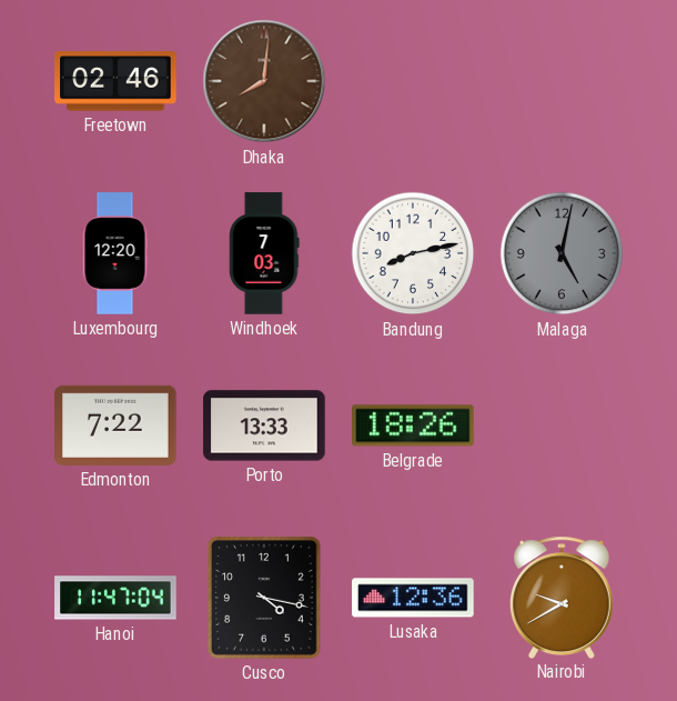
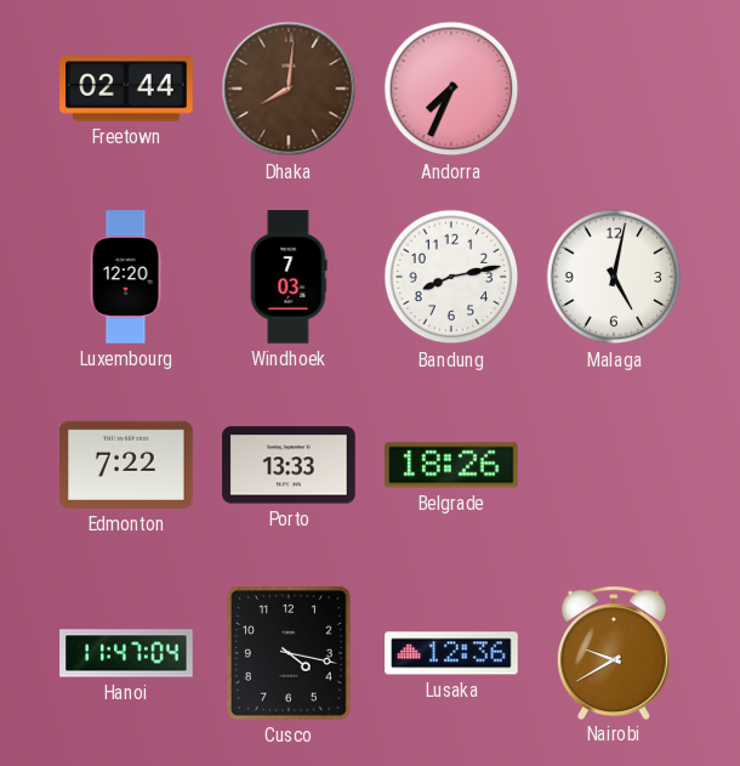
Freetown: 02:46 -> 02:44
Andorra: none -> 7:34
Malaga dial: grey -> white
